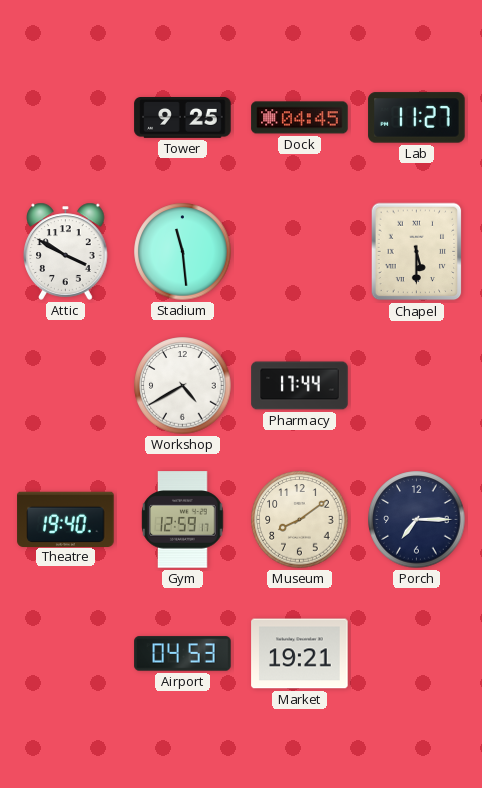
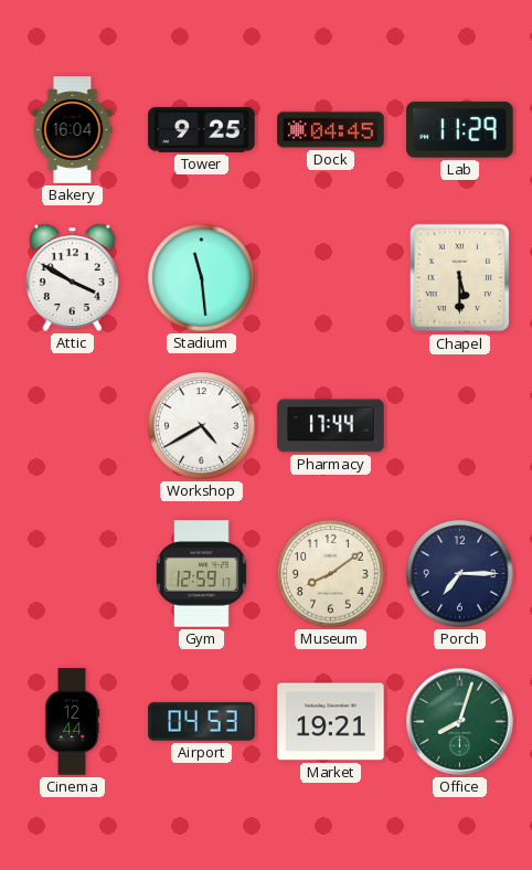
Bakery: none -> 16:04
Lab: 11:27 -> 11:29
Theatre: 19:40 -> none
Cinema: none -> 12:44
Office: none -> 8:03
